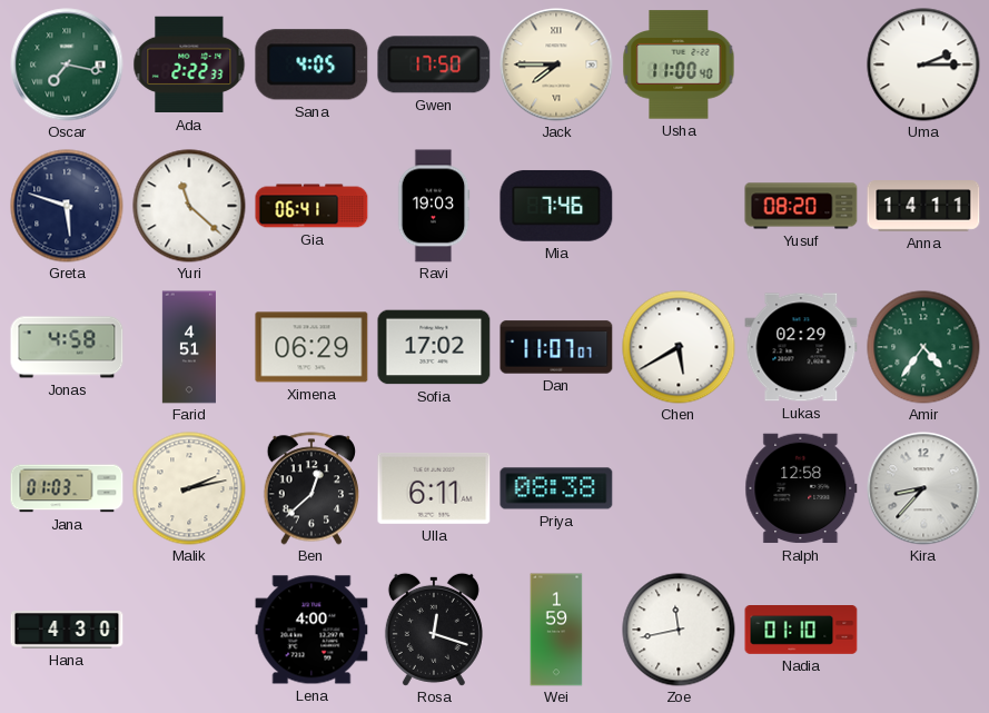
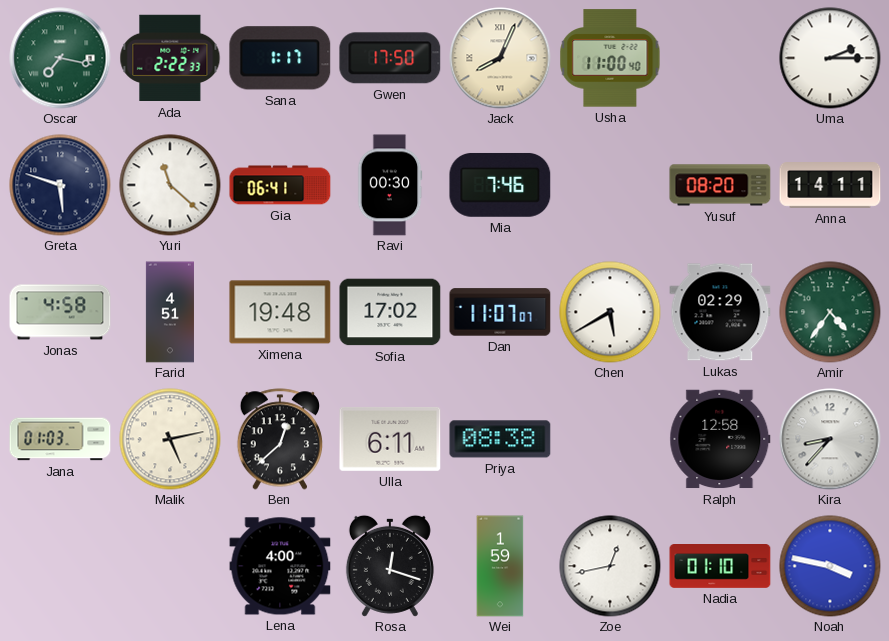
Sana: 4:05 -> 1:17
Jack: 7:45 -> 8:04
Ravi: 19:03 -> 00:30
Ximena: 06:29 -> 19:48
Malik: 2:13 -> 5:13
Hana: 4:30 -> none
Zoe: 11:43 -> 12:43
Noah: none -> 3:47
